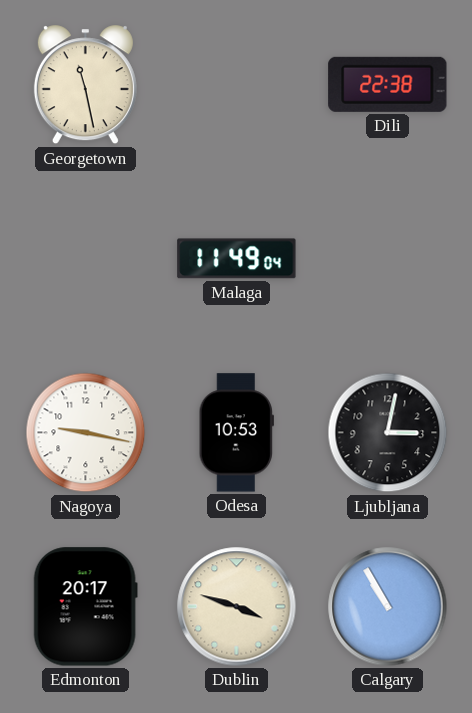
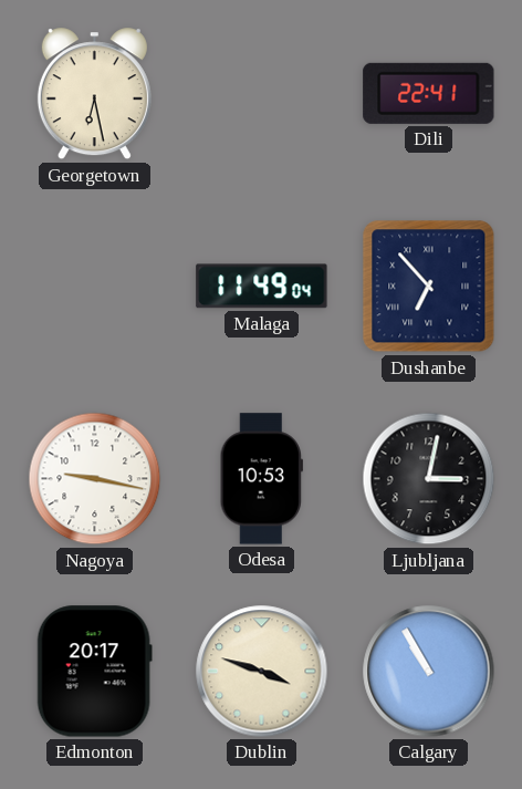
Georgetown: 11:28 -> 6:28
Dili: 22:38 -> 22:41
Dushanbe: none -> 6:53
